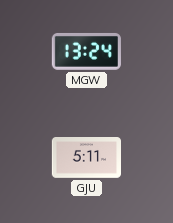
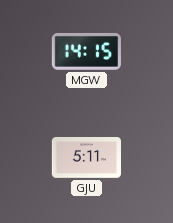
MGW: 13:24 -> 14:15
